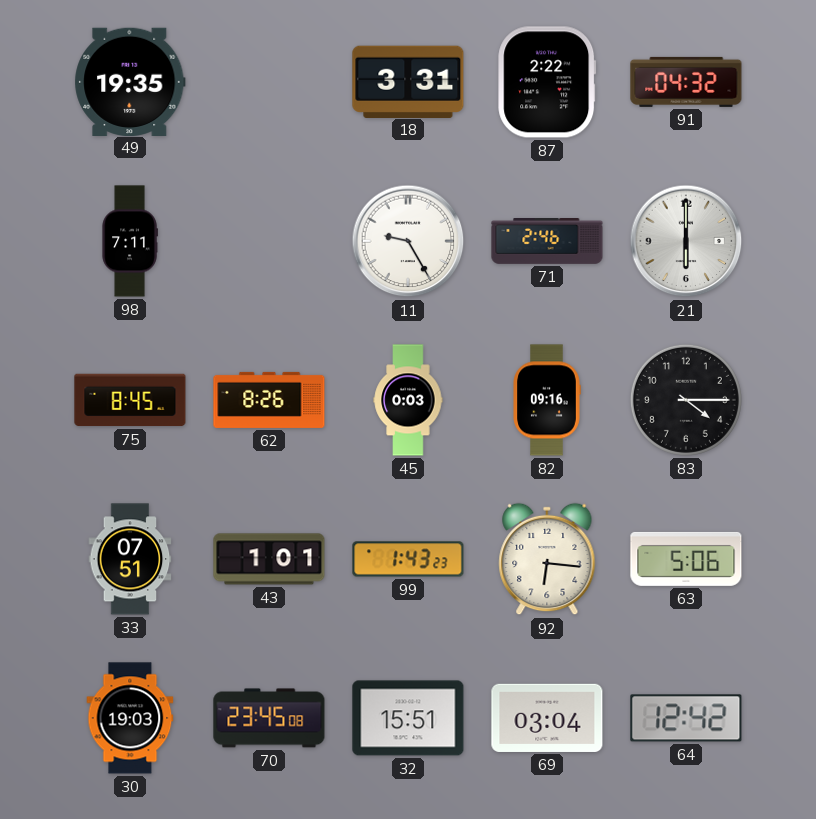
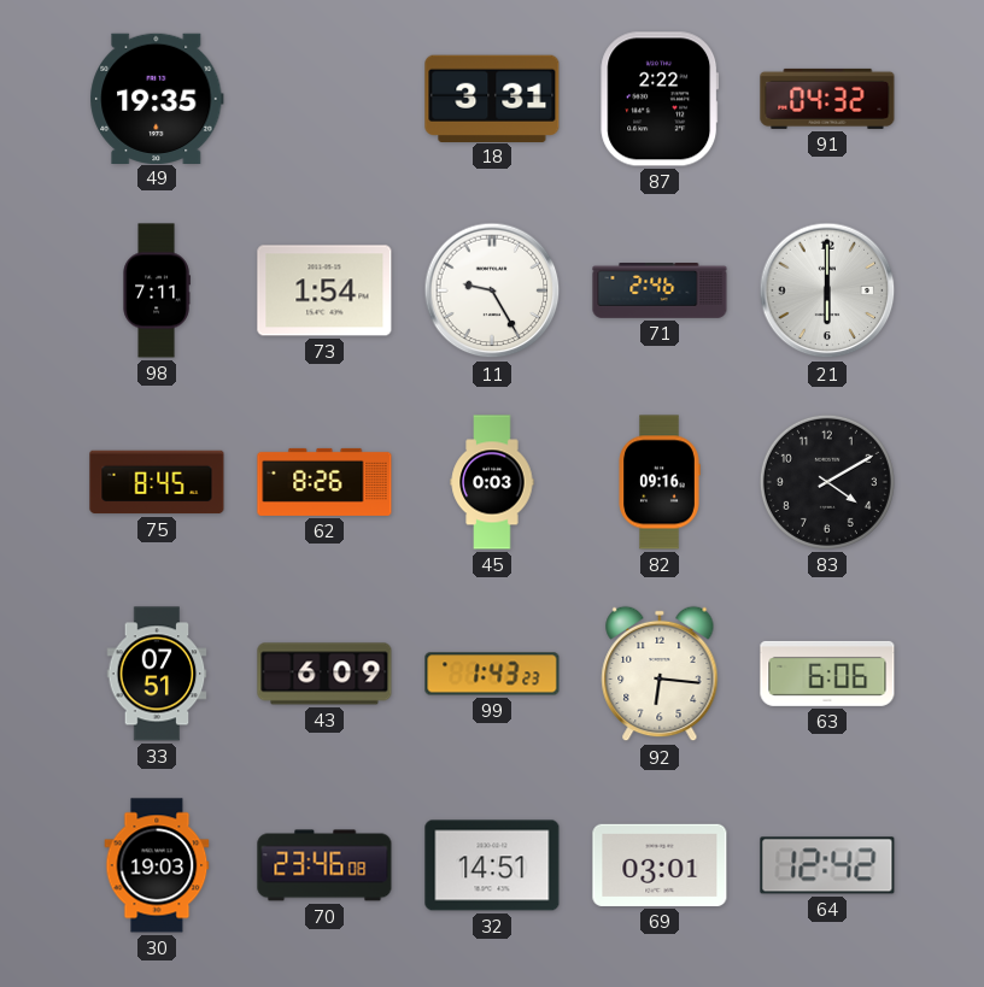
73: none -> 1:54
83: 4:15 -> 4:10
43: 1:01 -> 6:09
63: 5:06 -> 6:06
70: 23:45 -> 23:46
32: 15:51 -> 14:51
69: 03:04 -> 03:01
